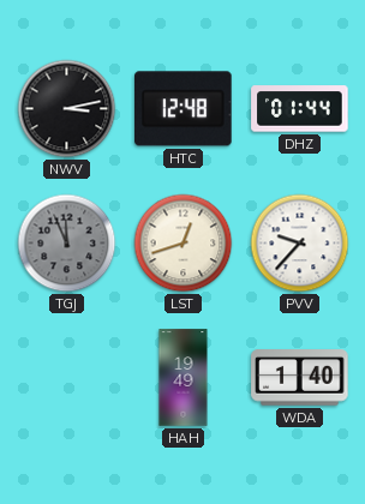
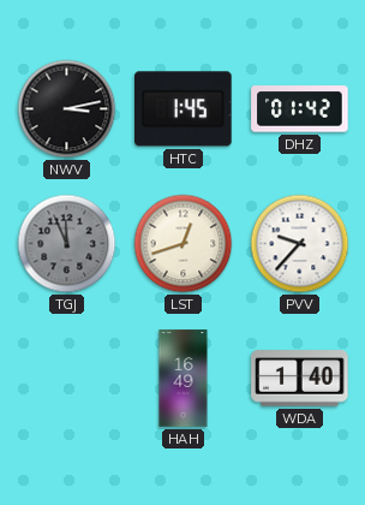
HTC: 12:48 -> 1:45
DHZ: 01:44 -> 01:42
HAH: 19:49 -> 16:49
